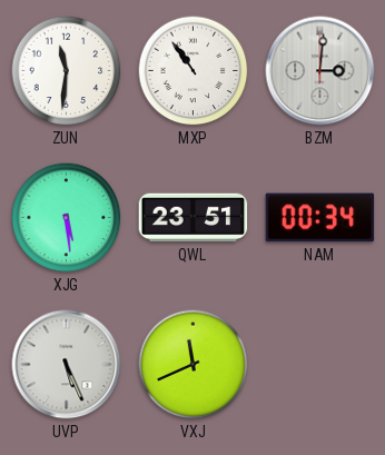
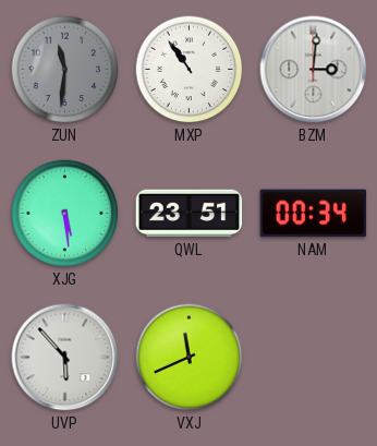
ZUN dial: white -> grey
UVP: 5:26 -> 5:53
